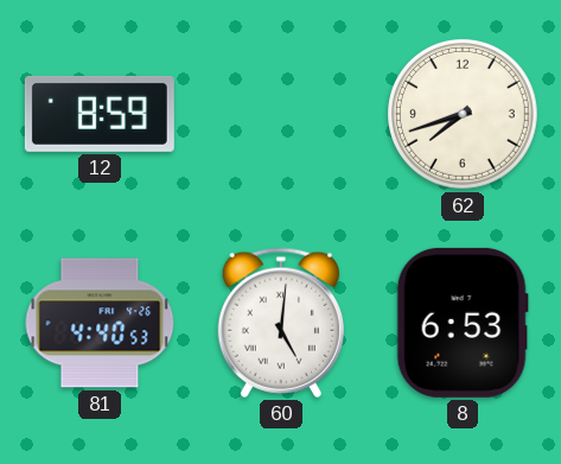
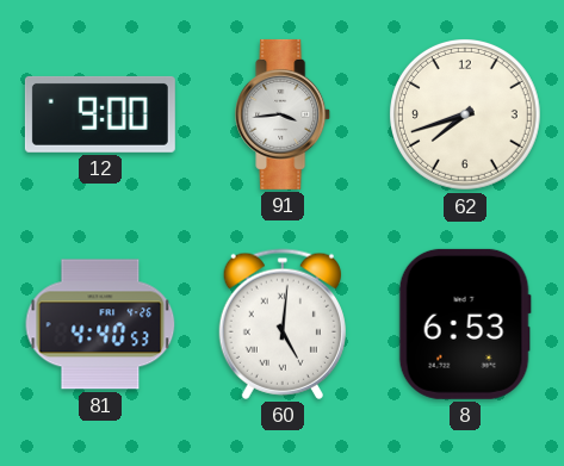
12: 8:59 -> 9:00
91: none -> 3:44
